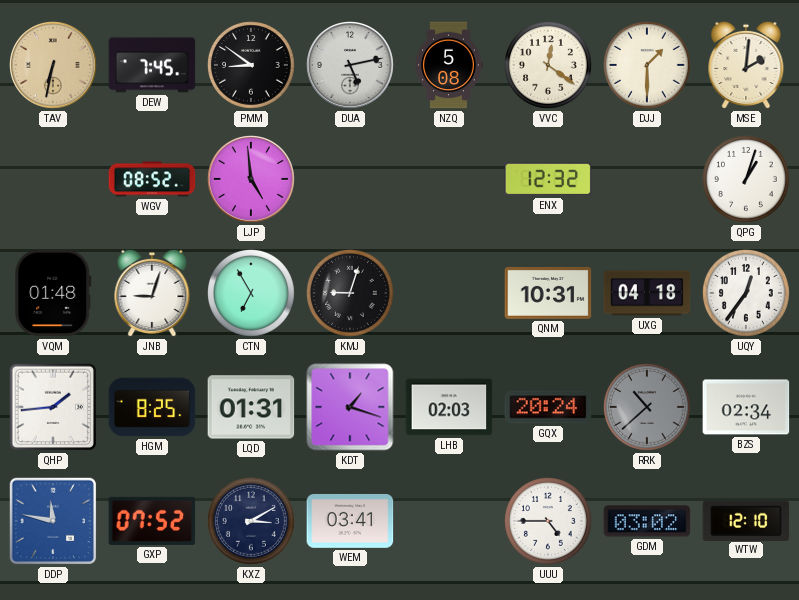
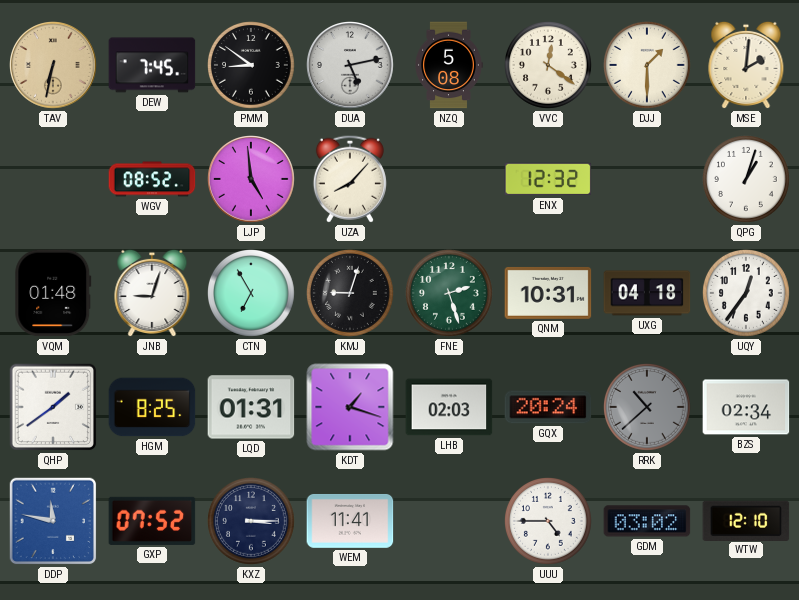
UZA: none -> 8:07
FNE: none -> 2:27
QHP: 1:44 -> 1:39
KXZ: 3:10 -> 3:15
WEM: 03:41 -> 11:41
